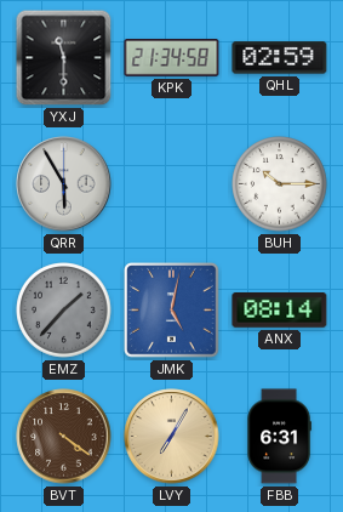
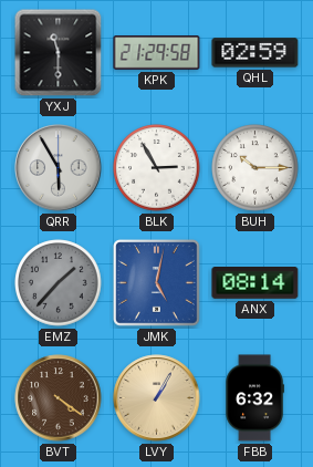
KPK: 21:34 -> 21:29
BLK: none -> 2:55
LVY: 7:05 -> 1:05
FBB: 6:31 -> 6:32
